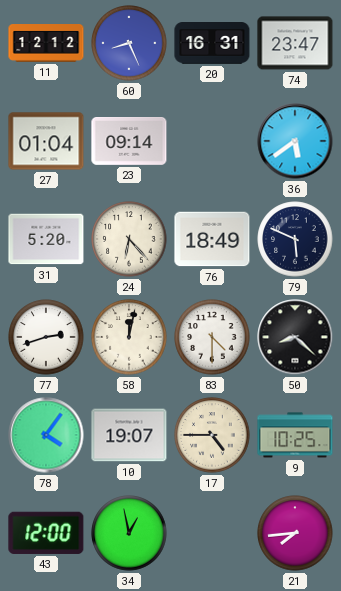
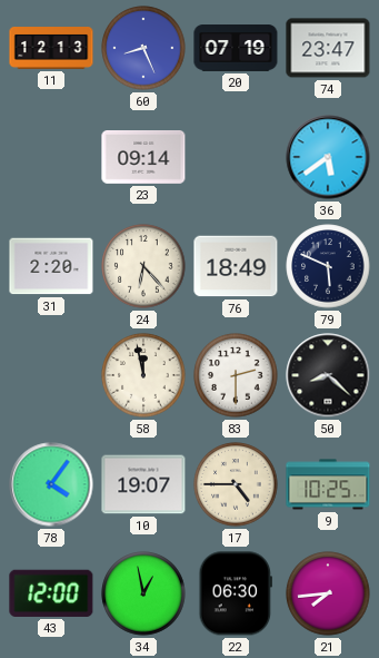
11: 12:12 -> 12:13
20: 16:31 -> 07:19
27: 01:04 -> none
31: 5:20 -> 2:20
77: 2:42 -> none
58: 12:02 -> 11:58
83: 4:30 -> 2:30
22: none -> 06:30
